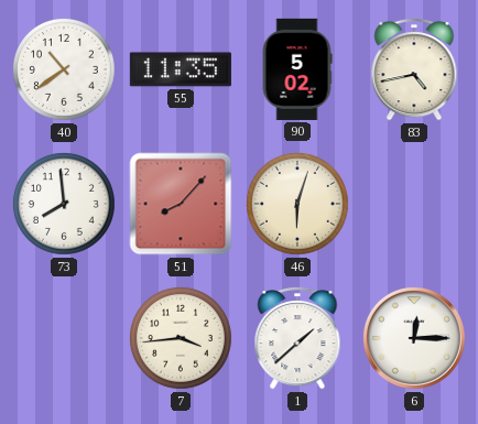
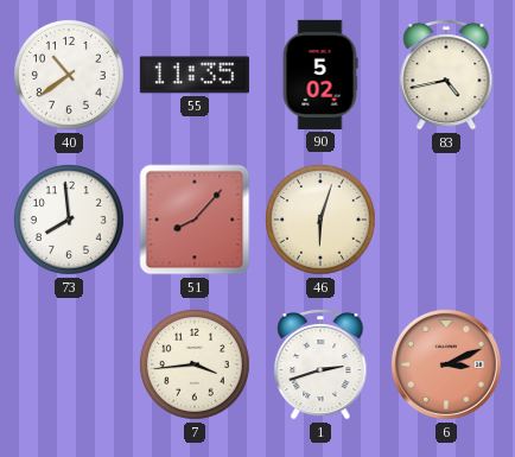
1: 1:38 -> 2:42
6: 12:15 -> 3:11
6 dial: white -> salmon
